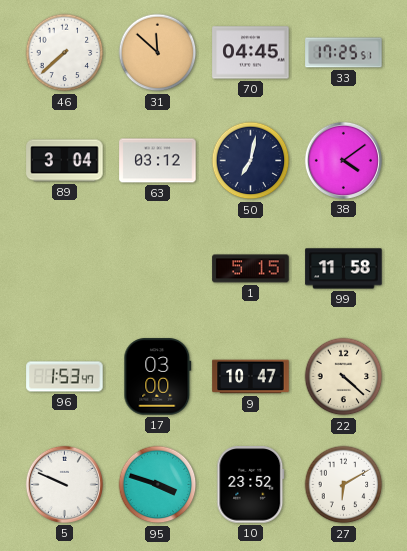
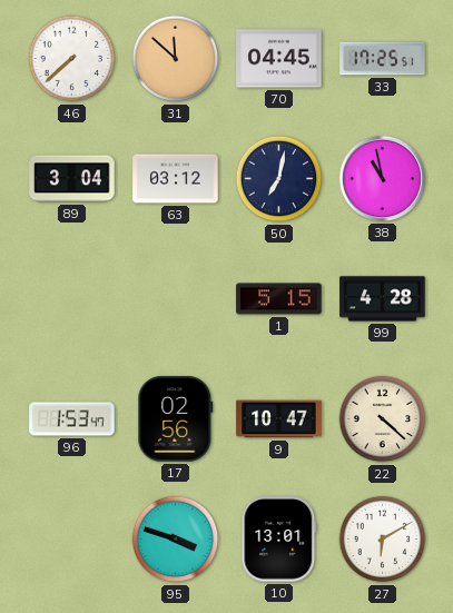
38: 4:09 -> 10:58
99: 11:58 -> 4:28
17: 03:00 -> 02:56
5: 9:49 -> none
10: 23:52 -> 13:01
